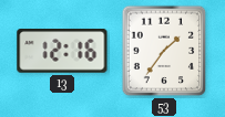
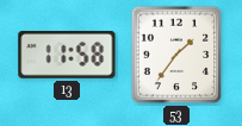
13: 12:16 -> 11:58
